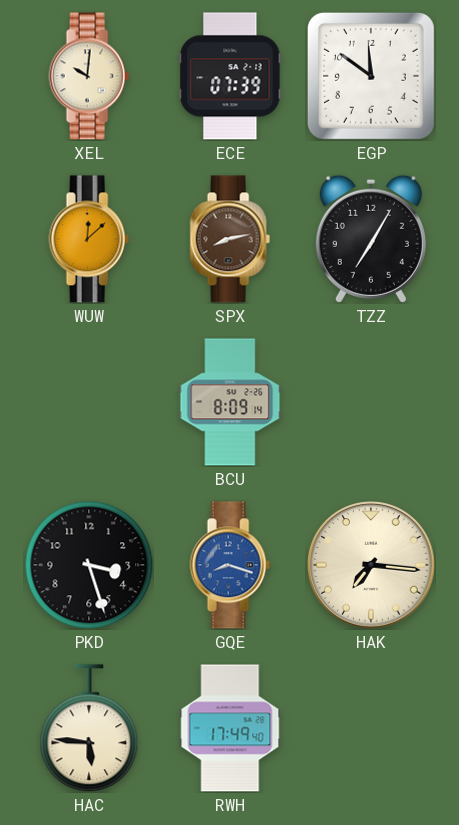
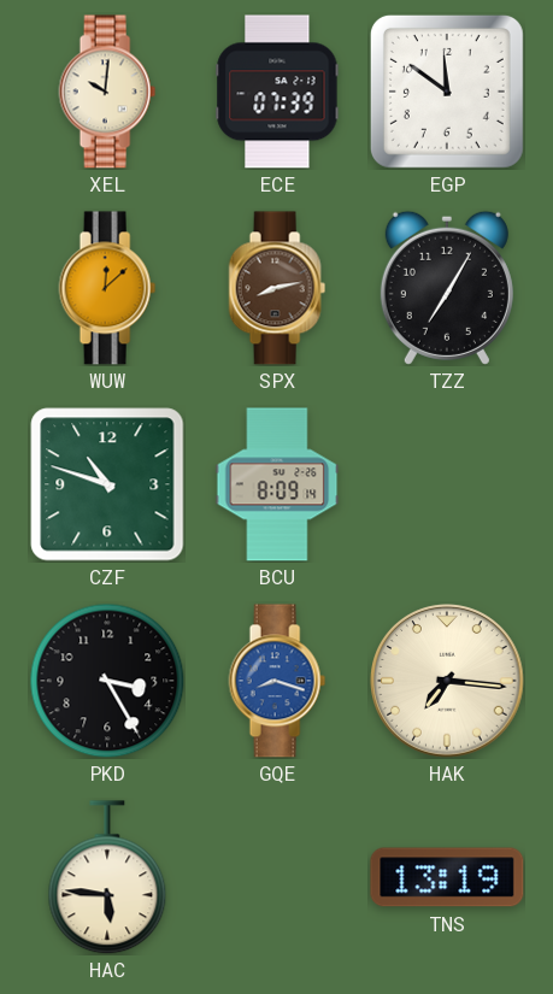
CZF: none -> 10:48
PKD: 3:27 -> 3:25
RWH: 17:49 -> none
TNS: none -> 13:19
